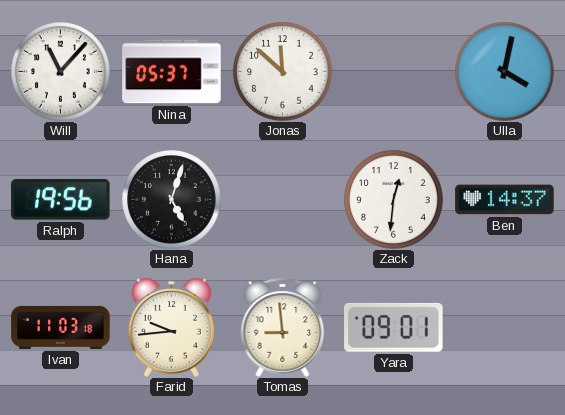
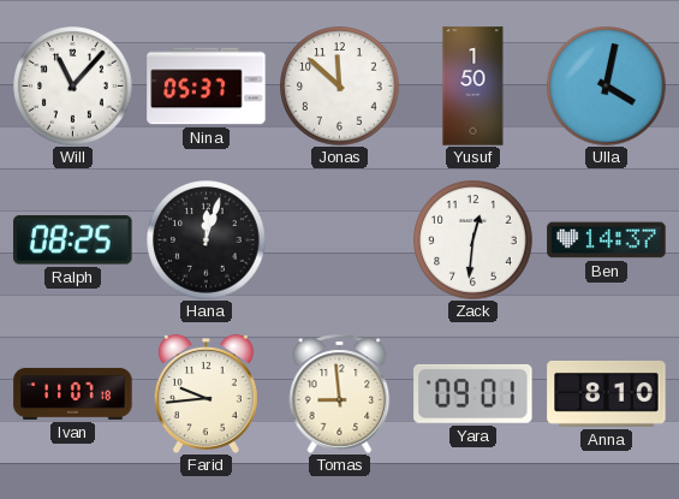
Yusuf: none -> 1:50
Ralph: 19:56 -> 08:25
Hana: 5:03 -> 12:03
Ivan: 11:03 -> 11:07
Anna: none -> 8:10
